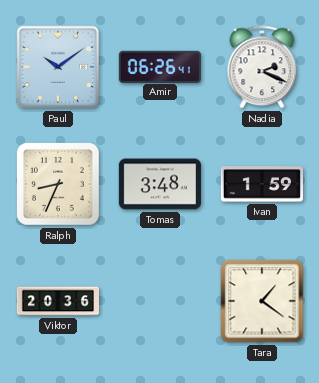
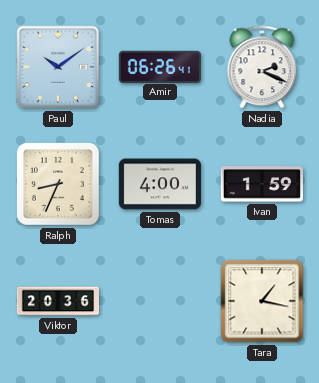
Tomas: 3:48 -> 4:00
Tara: 1:21 -> 1:17
